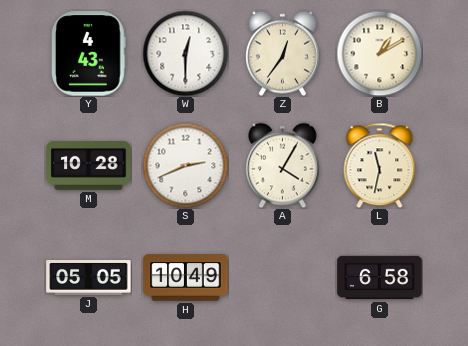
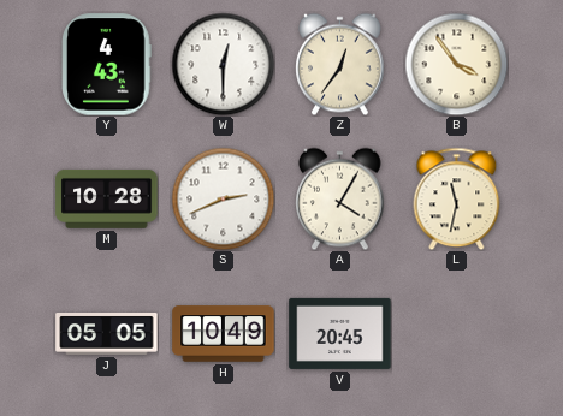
B: 1:10 -> 3:54
V: none -> 20:45
G: 6:58 -> none
